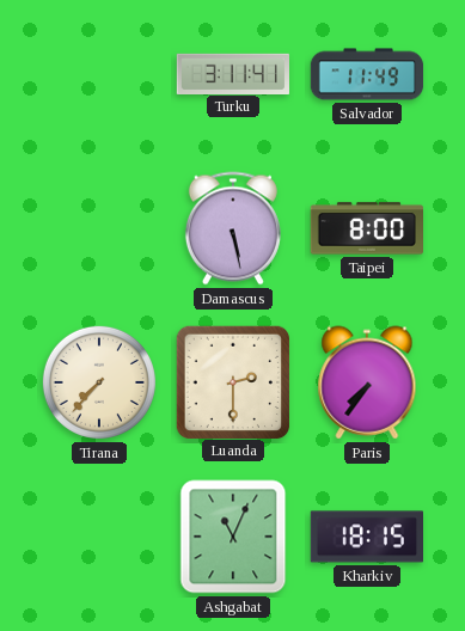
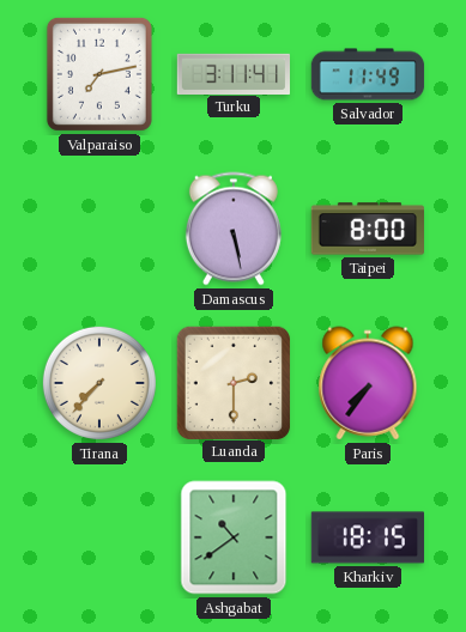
Valparaiso: none -> 7:13
Ashgabat: 11:04 -> 10:39
